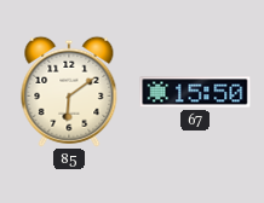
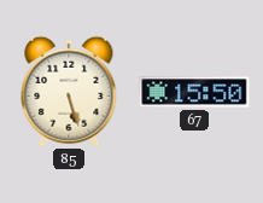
85: 6:09 -> 5:27
